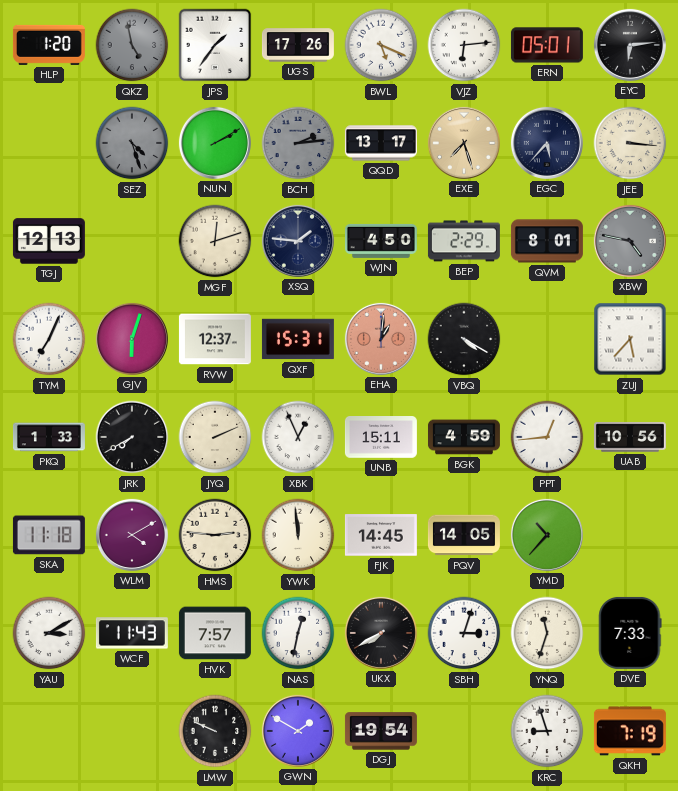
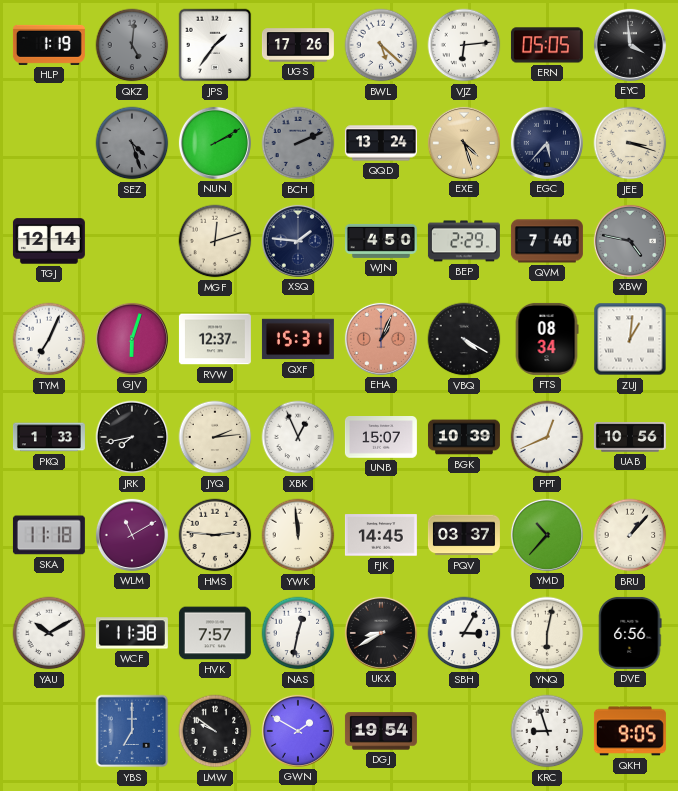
HLP: 1:20 -> 1:19
QKZ: 4:58 -> 5:01
BWL: 5:19 -> 5:22
ERN: 05:01 -> 05:05
EYC: 6:14 -> 3:59
BCH: 2:14 -> 2:11
QQD: 13:17 -> 13:24
EXE: 7:27 -> 4:27
JEE: 3:16 -> 3:18
TGJ: 12:13 -> 12:14
QVM: 8:01 -> 7:40
EHA: 1:01 -> 1:04
FTS: none -> 08:34
ZUJ: 5:37 -> 1:01
JRK: 7:40 -> 7:43
JYQ: 2:11 -> 2:14
UNB: 15:11 -> 15:07
BGK: 4:59 -> 10:39
PPT: 12:44 -> 12:41
WLM: 4:10 -> 11:10
PQV: 14:05 -> 03:37
BRU: none -> 1:07
YAU: 3:10 -> 10:10
WCF: 11:43 -> 11:38
UKX: 7:40 -> 8:40
SBH: 3:03 -> 3:05
YNQ: 11:33 -> 6:02
DVE: 7:33 -> 6:56
YBS: none -> 7:00
LMW: 9:49 -> 9:51
QKH: 7:19 -> 9:05
